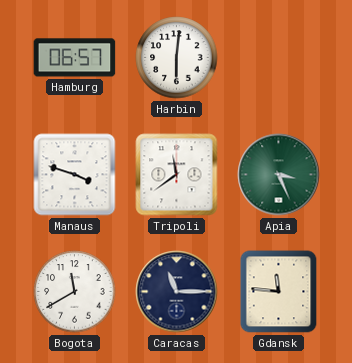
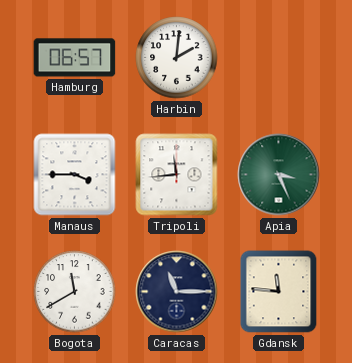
Harbin: 6:01 -> 2:01
Manaus: 3:48 -> 3:45
Tripoli: 11:39 -> 11:44
